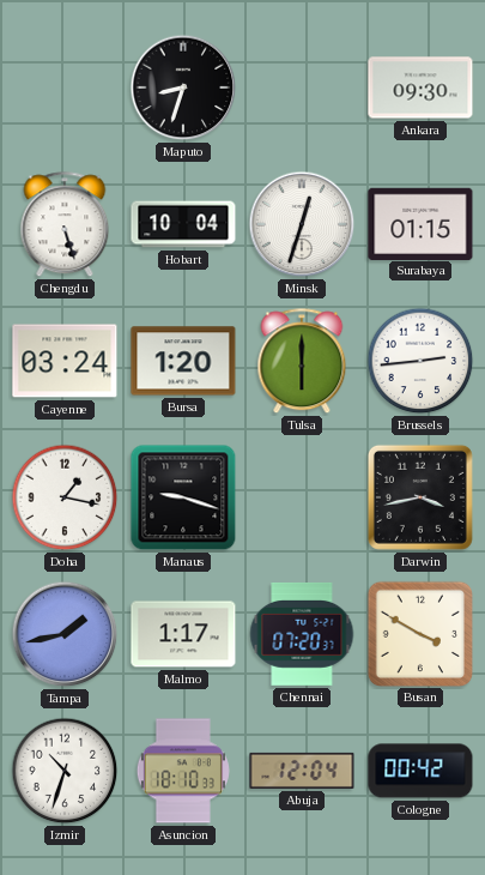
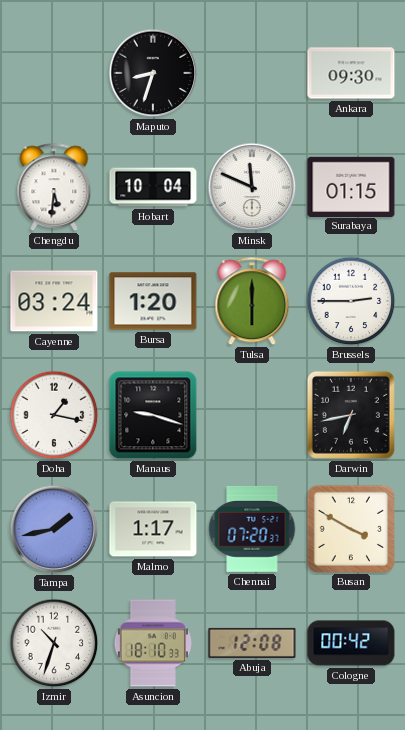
Chengdu: 5:27 -> 5:31
Minsk: 12:33 -> 11:49
Brussels: 2:44 -> 2:45
Darwin: 3:43 -> 6:43
Abuja: 12:04 -> 12:08
